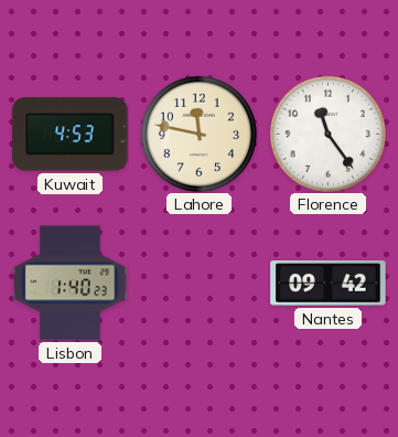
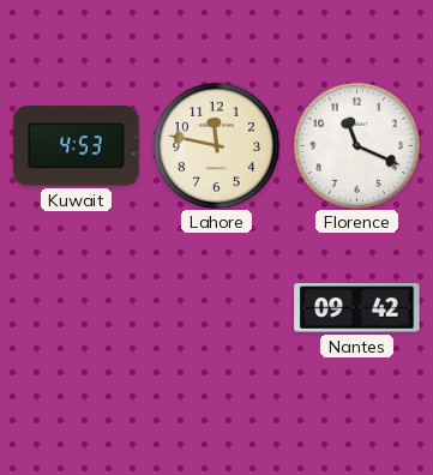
Florence: 11:24 -> 11:19
Lisbon: 1:40 -> none
